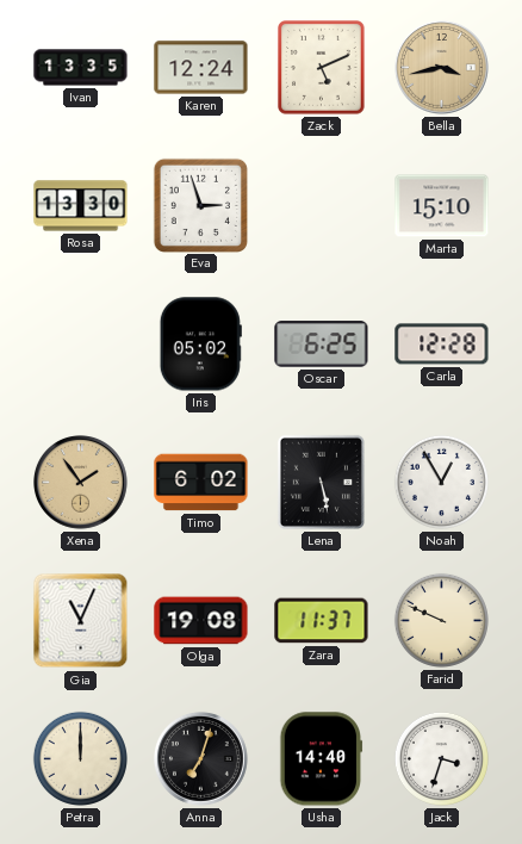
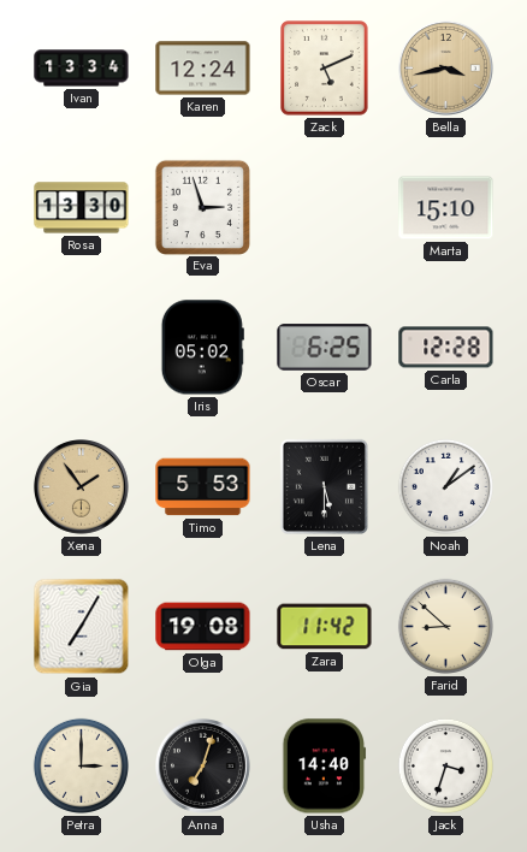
Ivan: 13:35 -> 13:34
Timo: 6:02 -> 5:53
Lena: 5:28 -> 5:30
Noah: 12:55 -> 1:09
Gia: 11:04 -> 7:05
Zara: 11:37 -> 11:42
Farid: 9:49 -> 8:52
Petra: 12:00 -> 3:00
